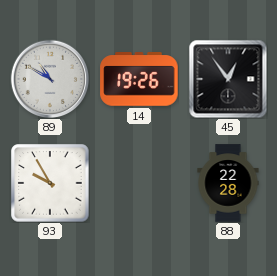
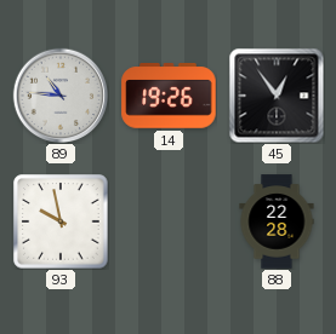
89: 10:50 -> 10:46
93: 9:55 -> 9:58
